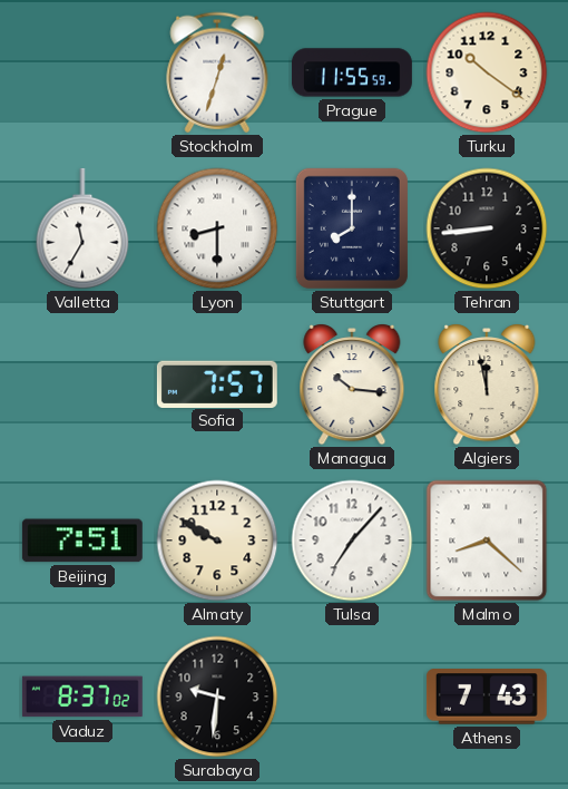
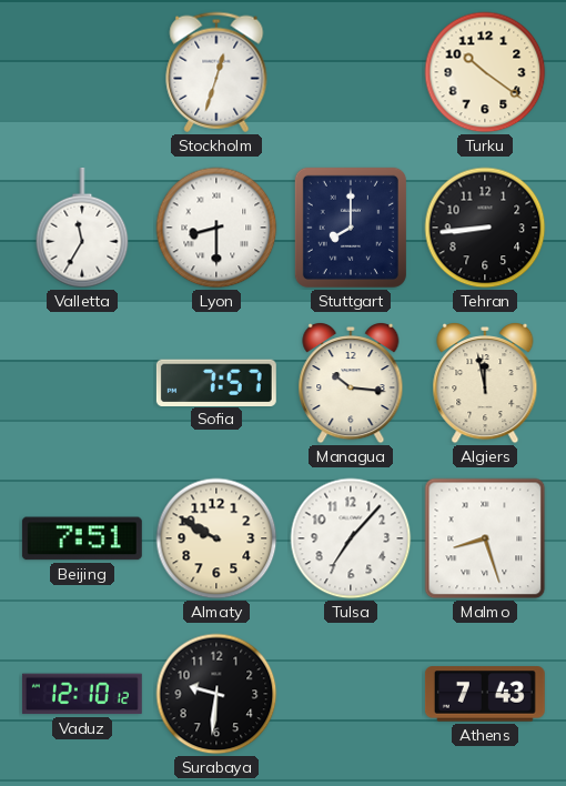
Prague: 11:55 -> none
Malmo: 8:22 -> 8:27
Vaduz: 8:37 -> 12:10
